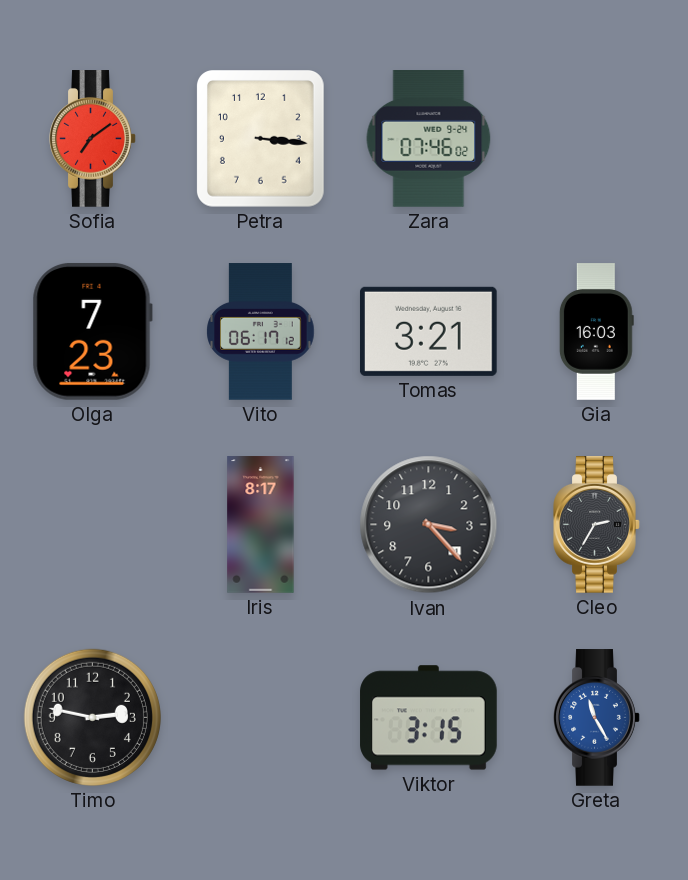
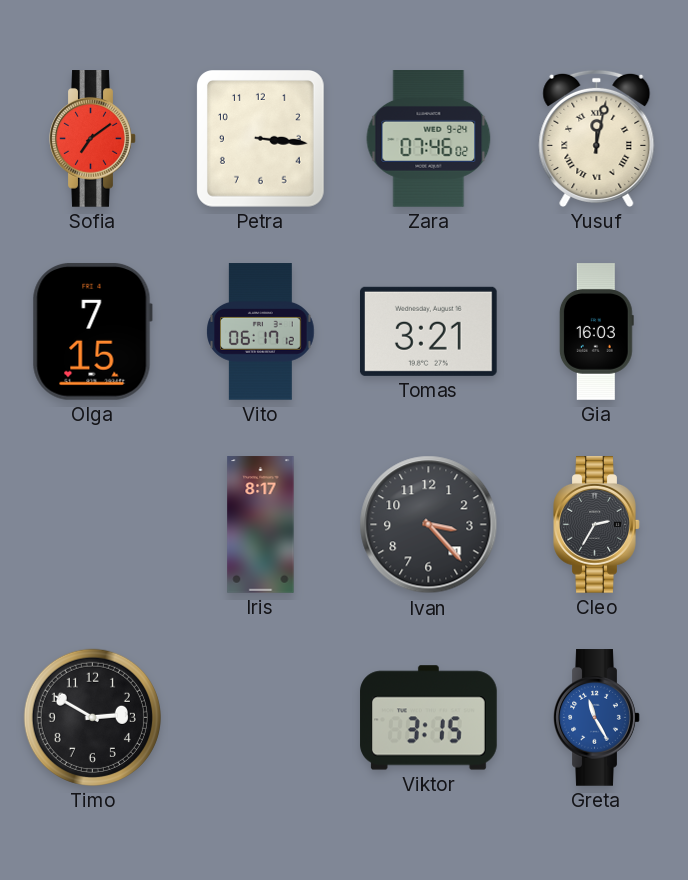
Yusuf: none -> 12:02
Olga: 7:23 -> 7:15
Timo: 2:47 -> 2:50
